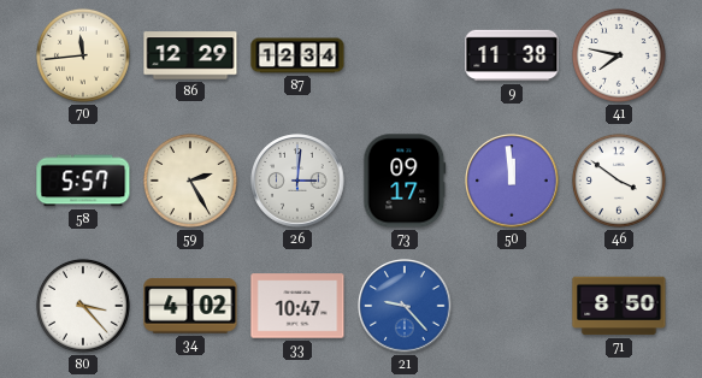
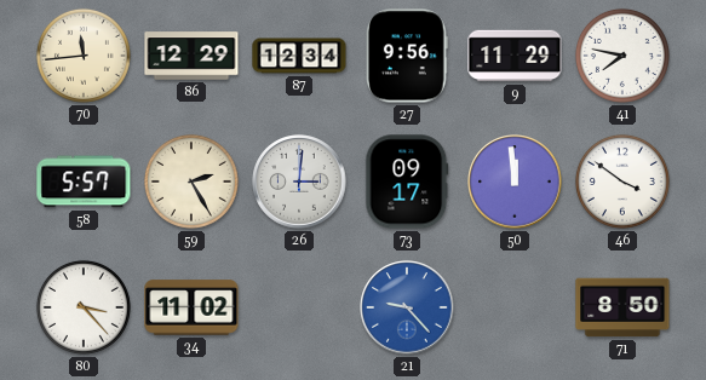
27: none -> 9:56
9: 11:38 -> 11:29
34: 4:02 -> 11:02
33: 10:47 -> none
